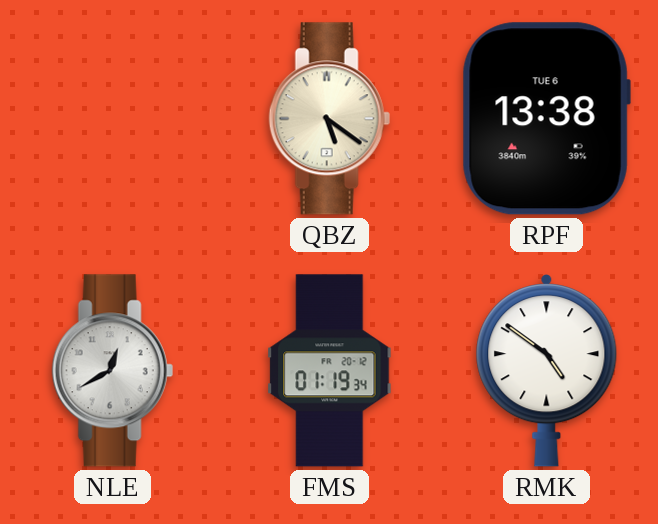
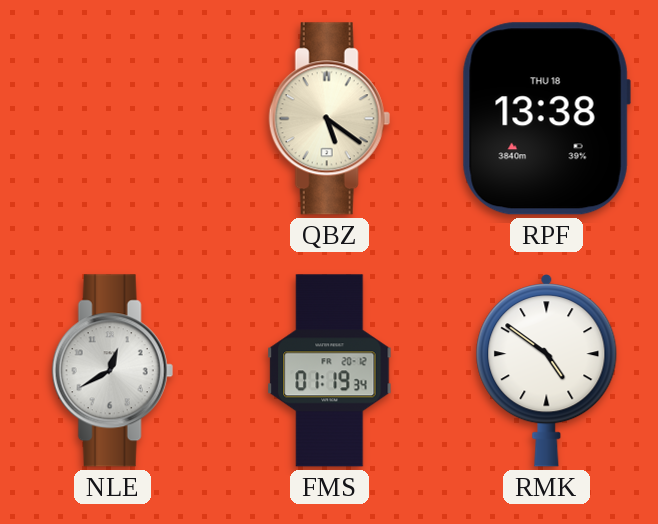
RPF date: TUE 6 -> THU 18
